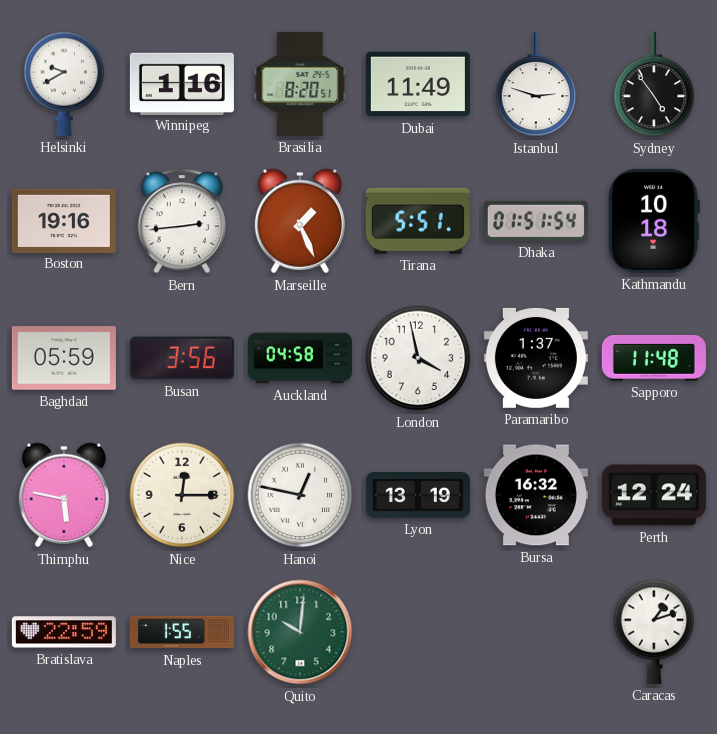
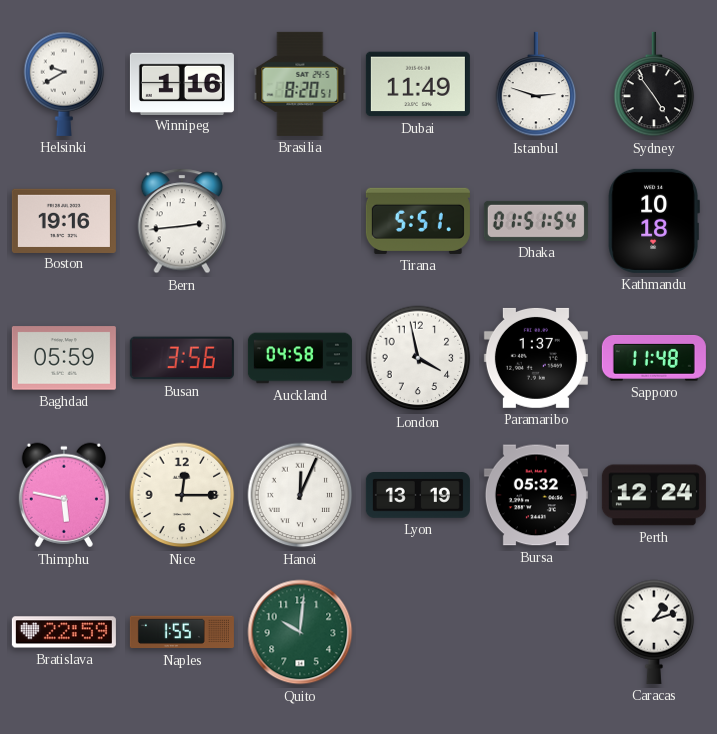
Marseille: 1:26 -> none
Hanoi: 12:47 -> 12:04
Bursa: 16:32 -> 05:32
